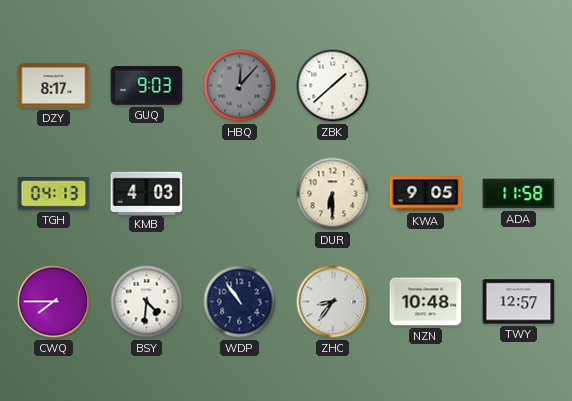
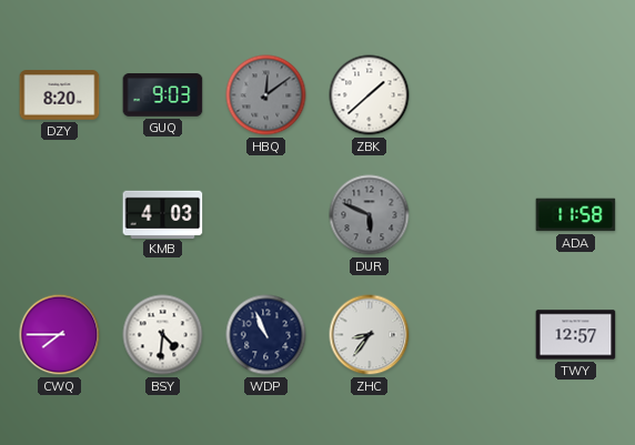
DZY: 8:17 -> 8:20
HBQ: 12:07 -> 12:09
TGH: 04:13 -> none
DUR: 6:30 -> 5:49
DUR dial: cream -> grey
KWA: 9:05 -> none
WDP: 10:54 -> 10:56
NZN: 10:48 -> none
